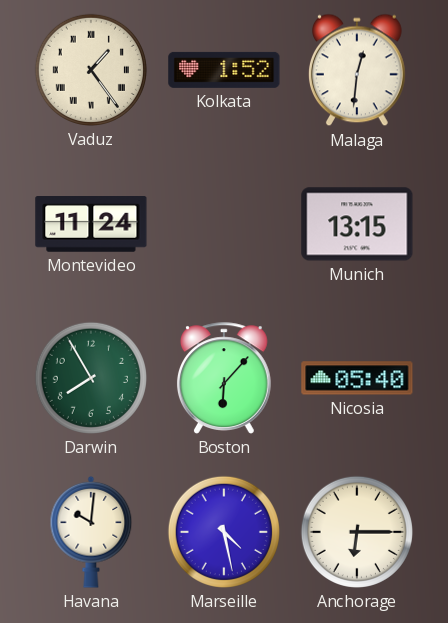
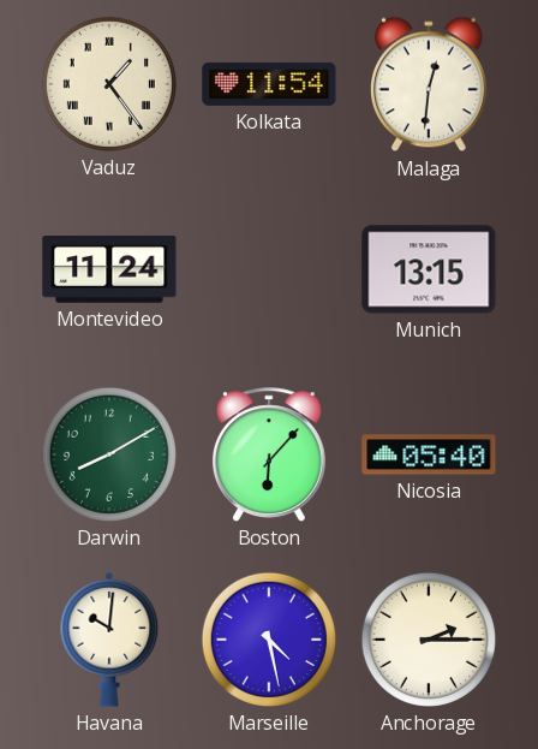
Kolkata: 1:52 -> 11:54
Darwin: 7:55 -> 8:10
Anchorage: 6:15 -> 2:15
